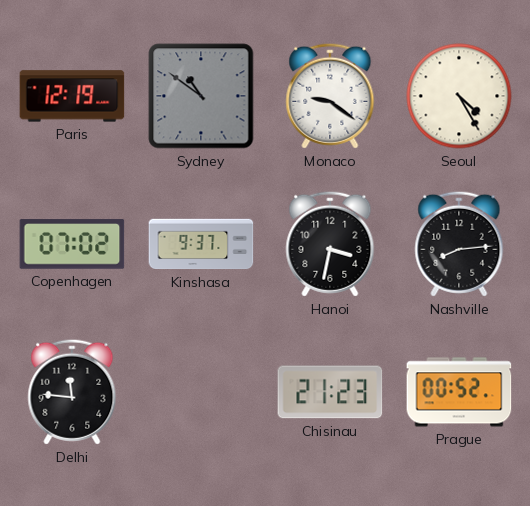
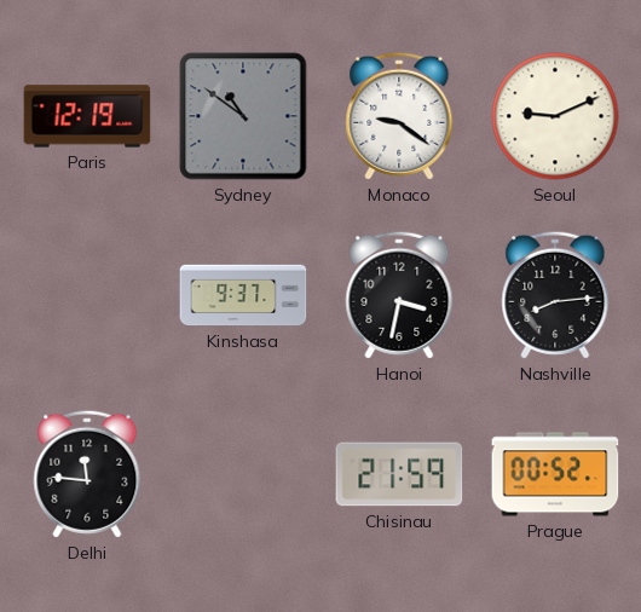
Seoul: 4:25 -> 9:11
Copenhagen: 07:02 -> none
Chisinau: 21:23 -> 21:59
